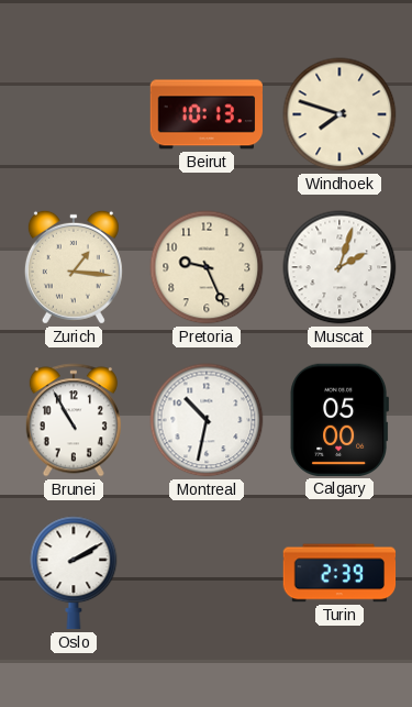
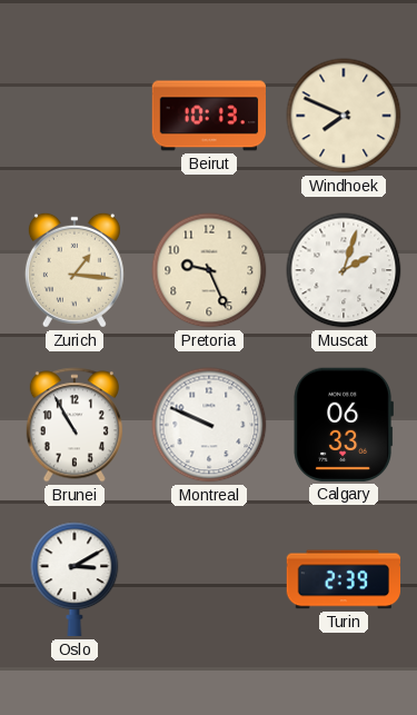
Windhoek: 7:48 -> 7:49
Montreal: 10:32 -> 9:49
Calgary: 05:00 -> 06:33
Oslo: 2:10 -> 3:10
